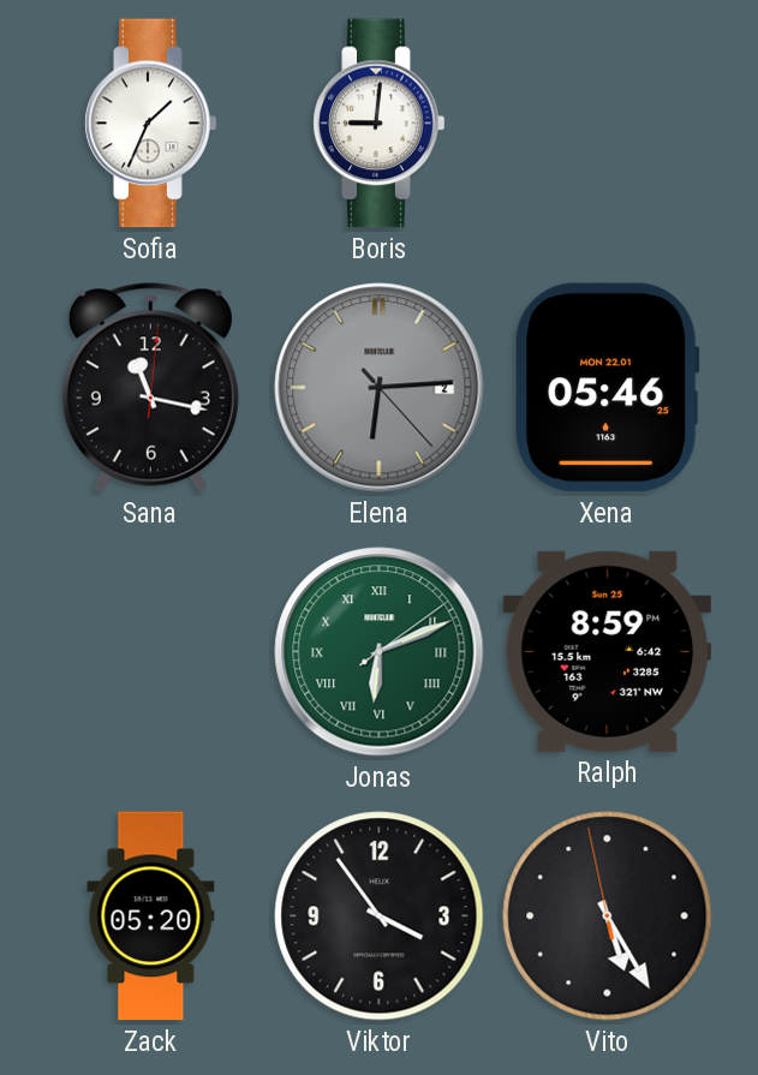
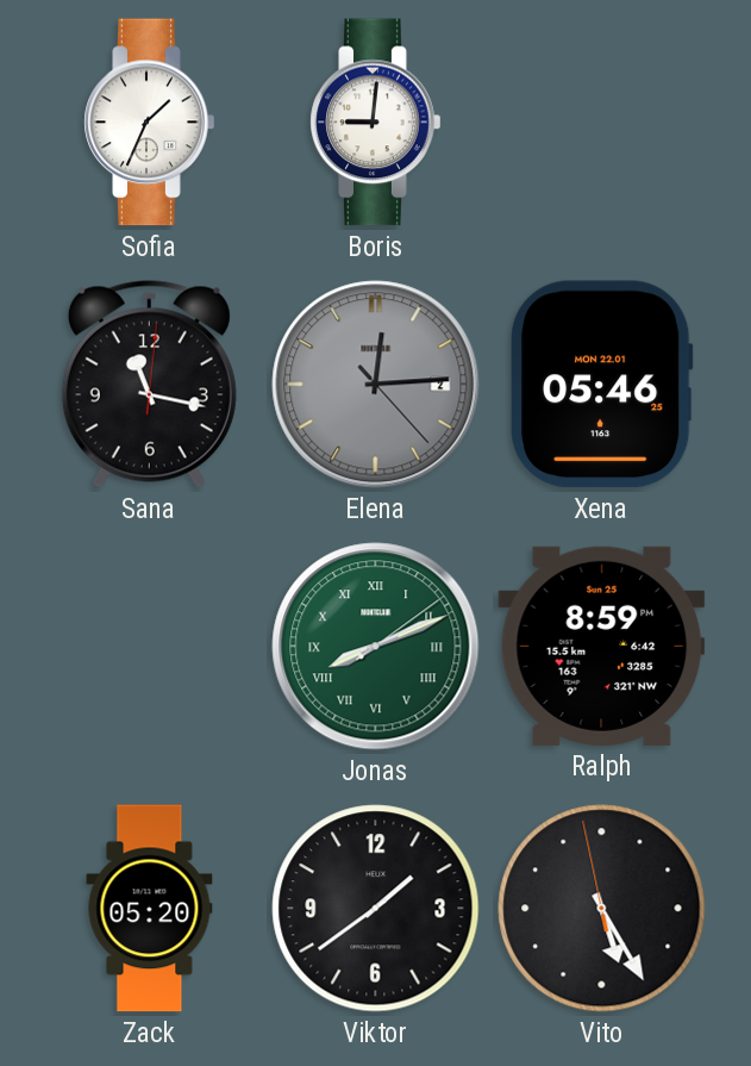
Elena: 6:14 -> 12:14
Jonas: 6:11 -> 8:11
Viktor: 3:54 -> 1:39
